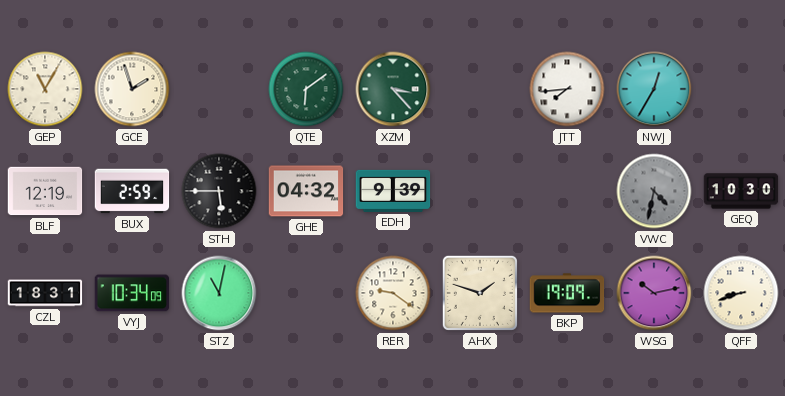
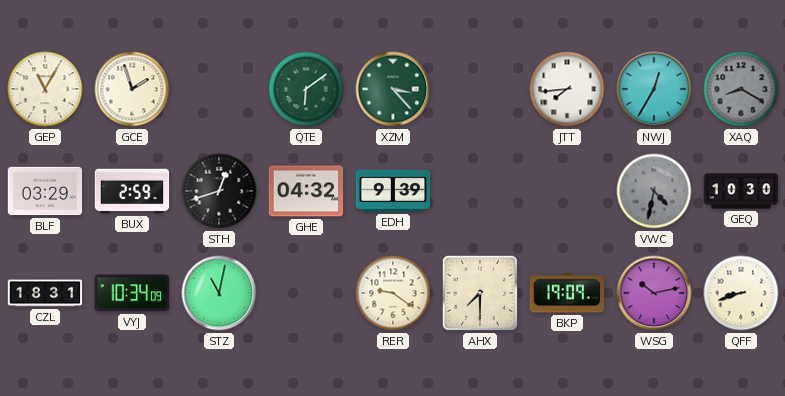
XAQ: none -> 8:20
BLF: 12:19 -> 03:29
STH: 5:45 -> 12:42
AHX: 1:48 -> 7:30
